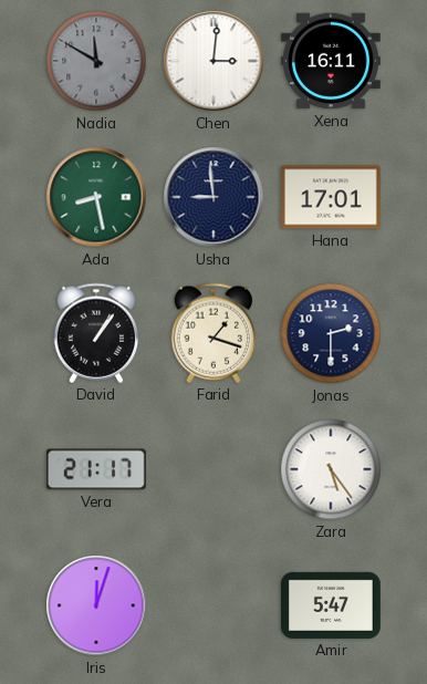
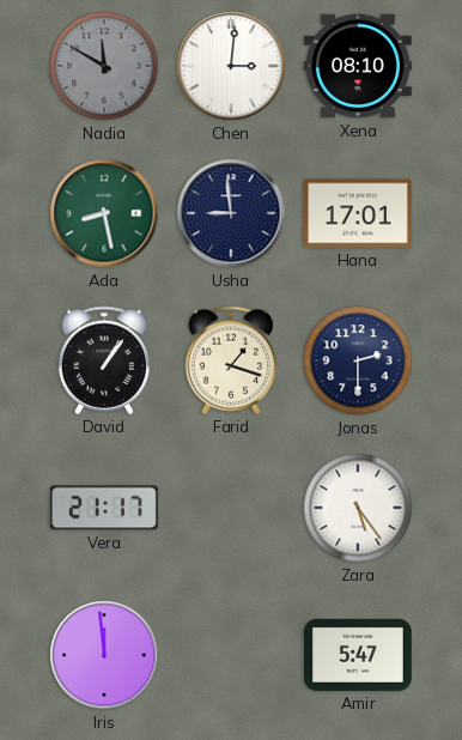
Xena: 16:11 -> 08:10
Iris: 12:03 -> 11:59
